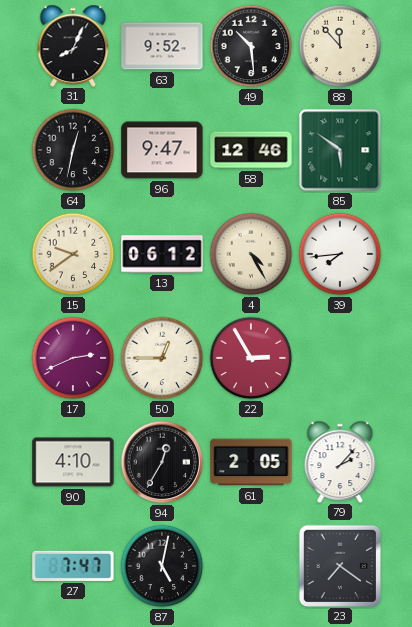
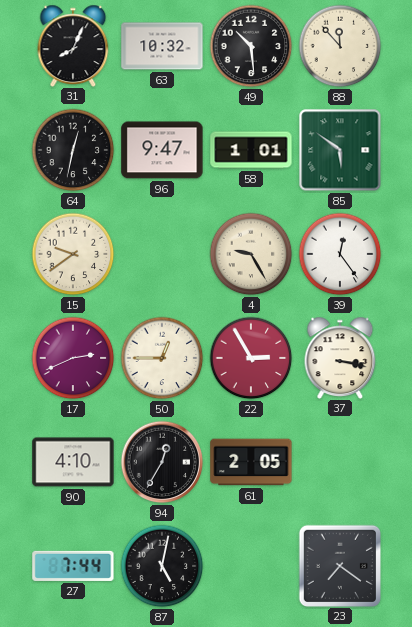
63: 9:52 -> 10:32
58: 12:46 -> 1:01
13: 06:12 -> none
4: 4:25 -> 9:25
39: 7:44 -> 12:24
37: none -> 3:17
79: 2:07 -> none
27: 7:47 -> 7:44
